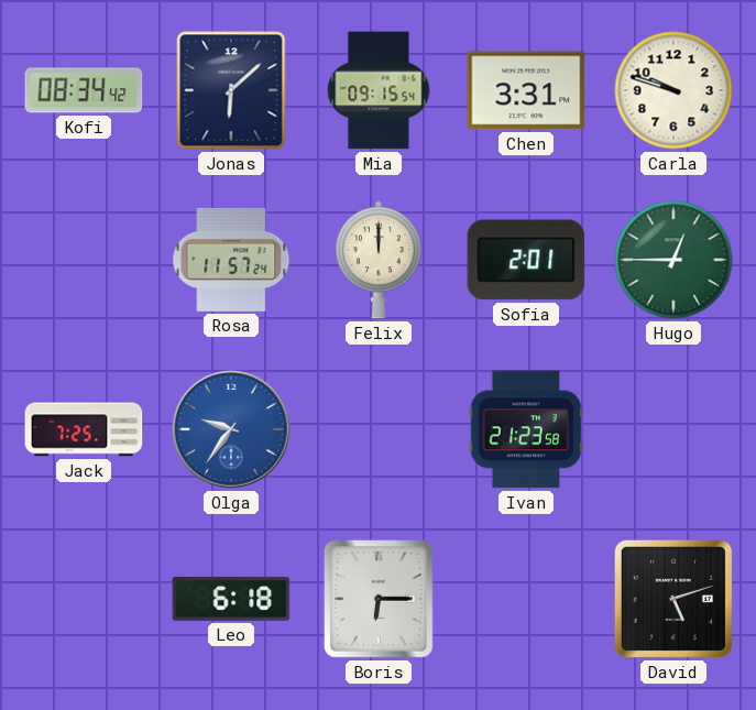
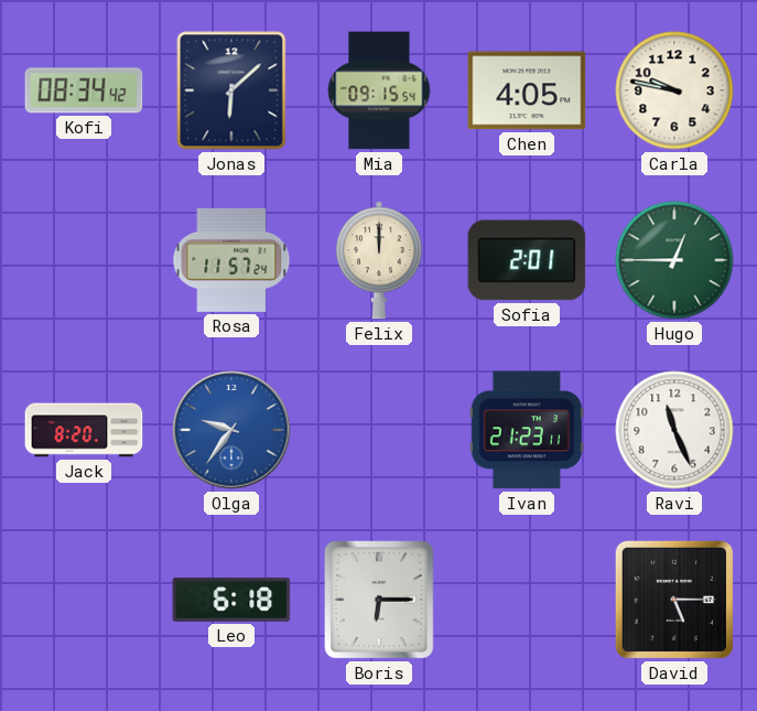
Chen: 3:31 -> 4:05
Carla: 9:48 -> 9:47
Jack: 7:25 -> 8:20
Ivan: 21:23:58 -> 21:23:11
Ravi: none -> 11:26
David: 5:12 -> 5:15
